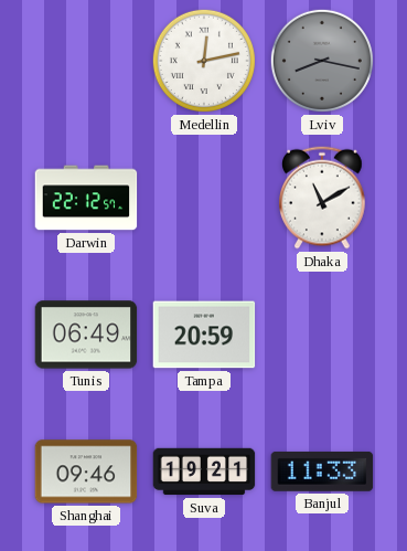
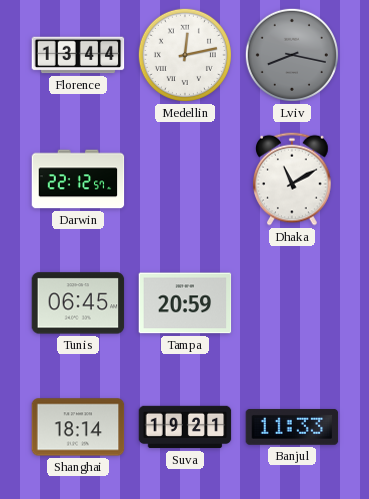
Florence: none -> 13:44
Tunis: 06:49 -> 06:45
Shanghai: 09:46 -> 18:14
